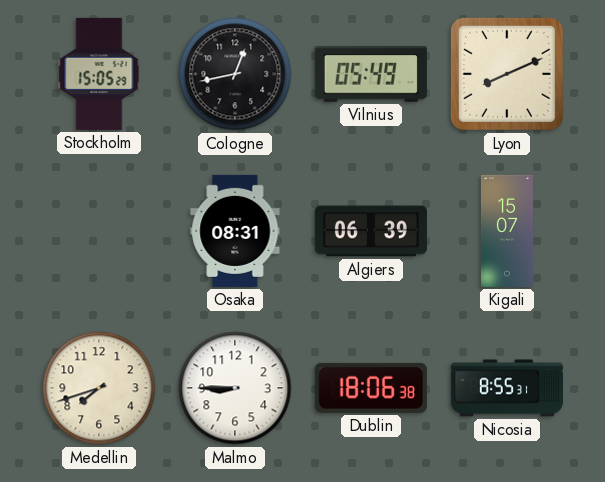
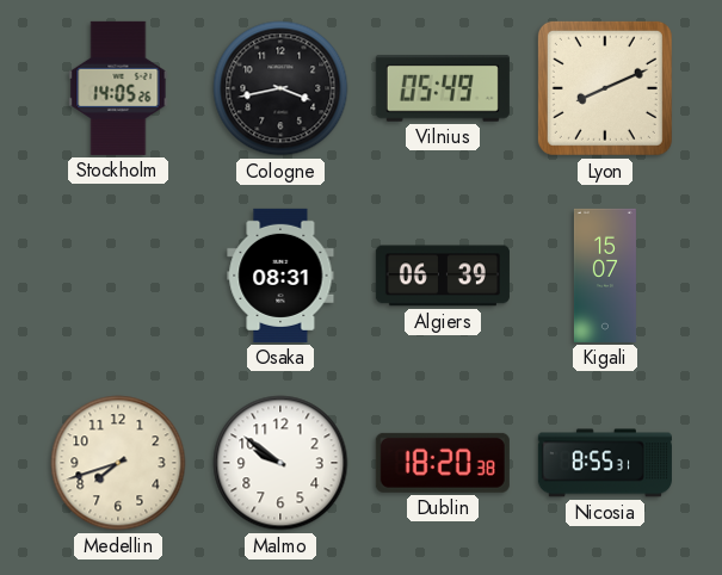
Stockholm: 15:05 -> 14:05
Cologne: 12:43 -> 3:43
Malmo: 8:45 -> 9:51
Dublin: 18:06 -> 18:20
